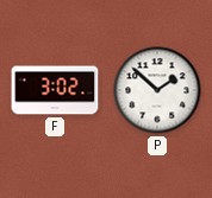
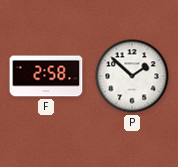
F: 3:02 -> 2:58
